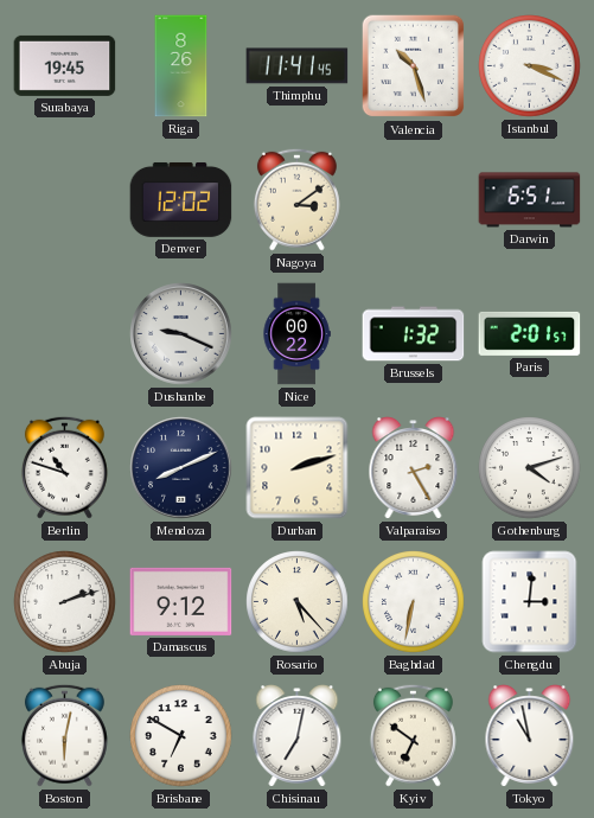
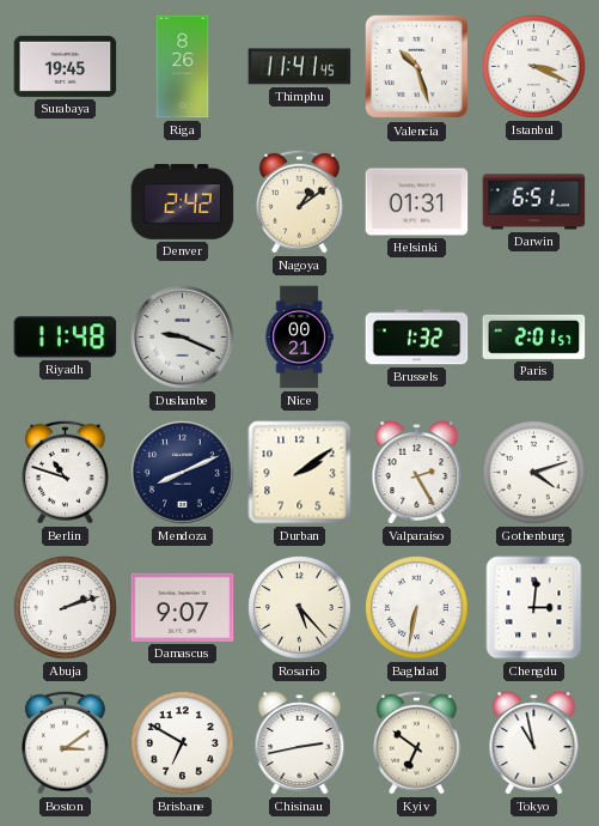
Denver: 12:02 -> 2:42
Nagoya: 3:09 -> 1:09
Helsinki: none -> 01:31
Riyadh: none -> 11:48
Nice: 00:22 -> 00:21
Durban: 2:12 -> 2:09
Damascus: 9:12 -> 9:07
Boston: 6:02 -> 3:09
Chisinau: 7:02 -> 2:43
